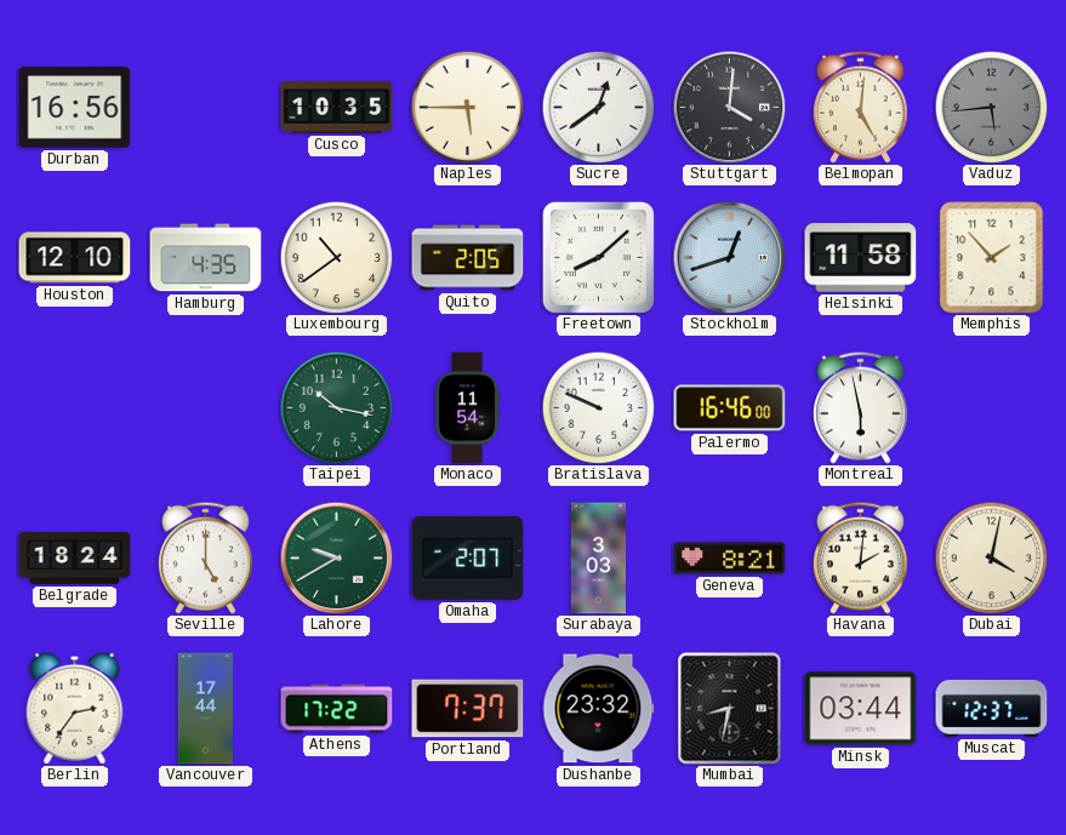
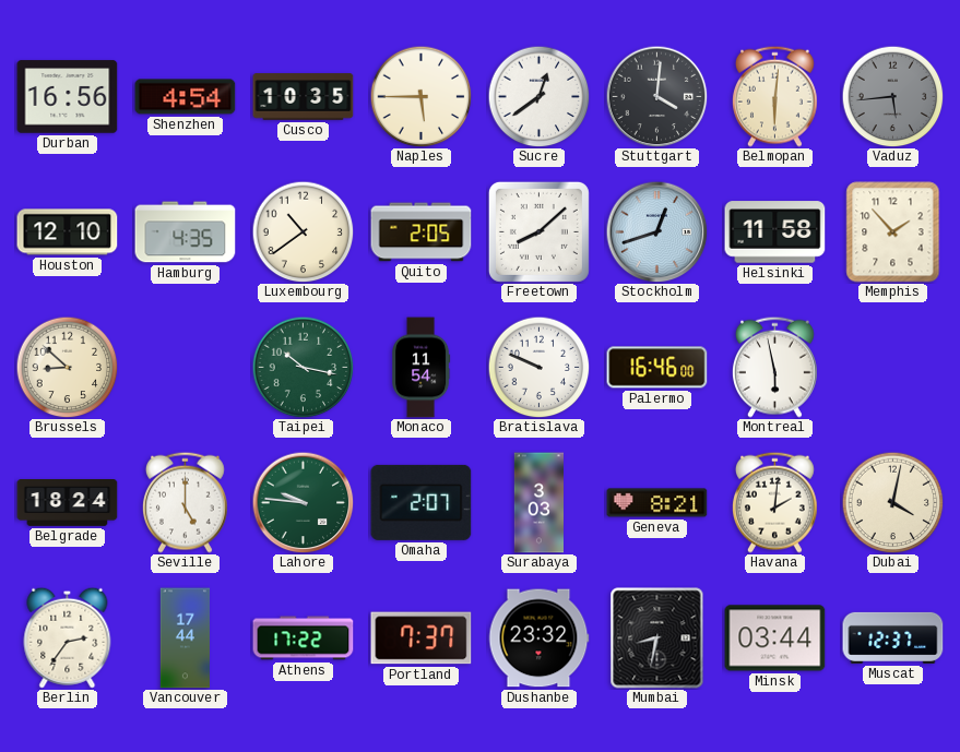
Shenzhen: none -> 4:54
Belmopan: 5:01 -> 6:01
Brussels: none -> 8:52
Lahore: 9:40 -> 9:46
